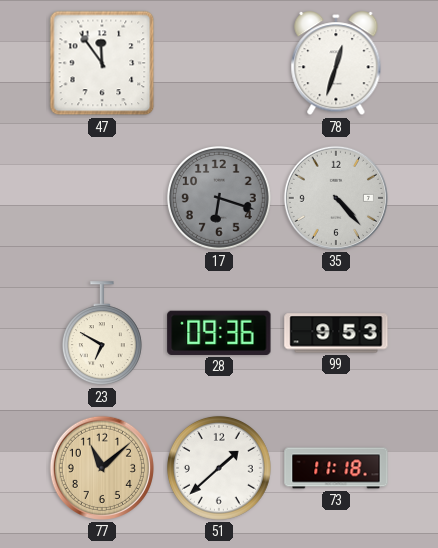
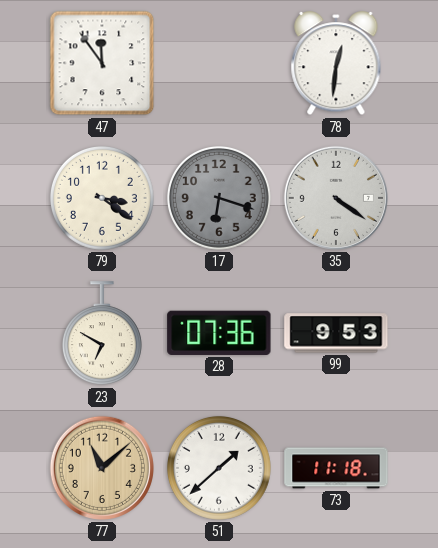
78: 12:33 -> 12:31
79: none -> 3:21
35: 4:23 -> 4:21
28: 09:36 -> 07:36
